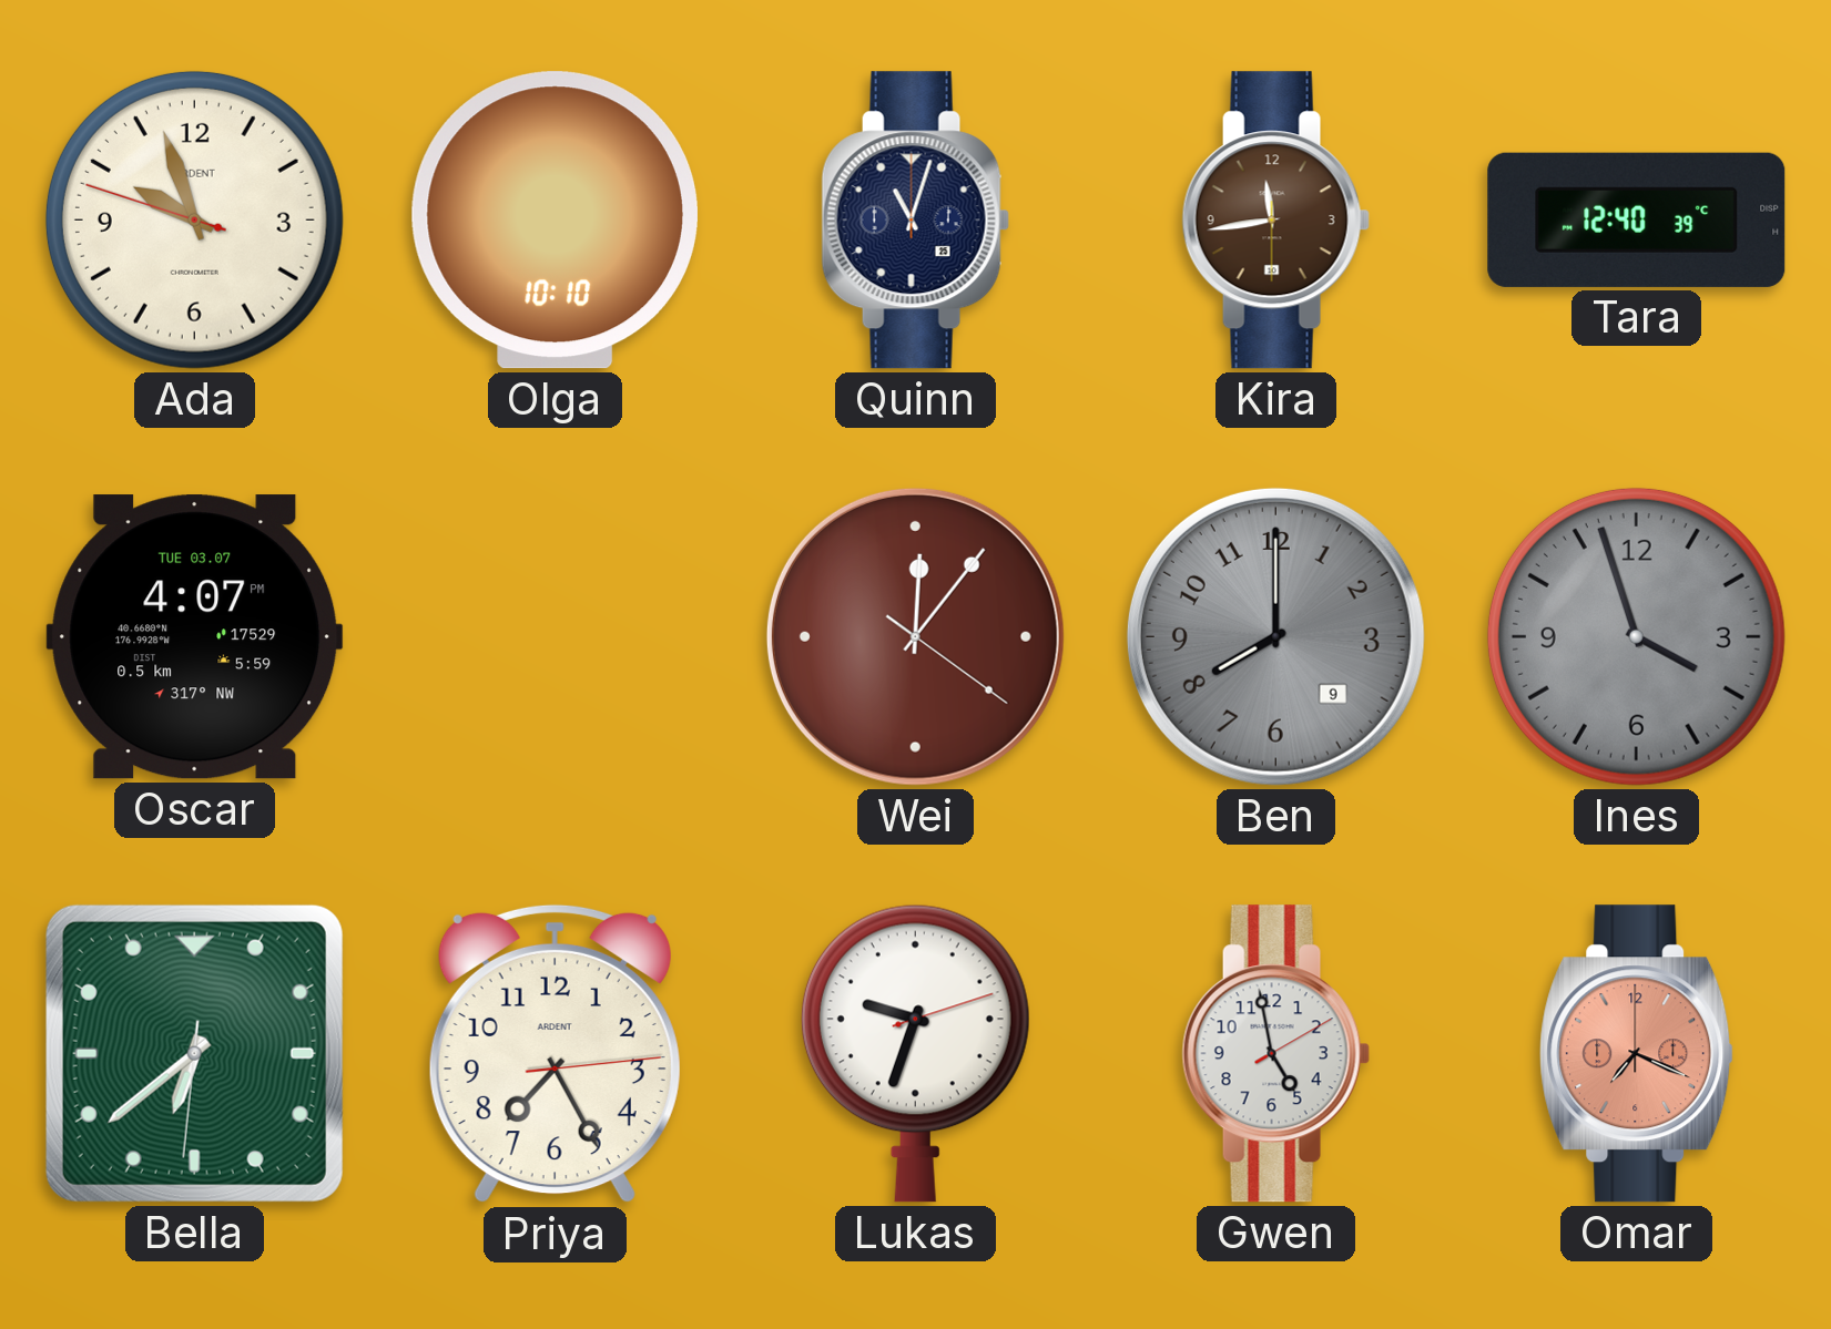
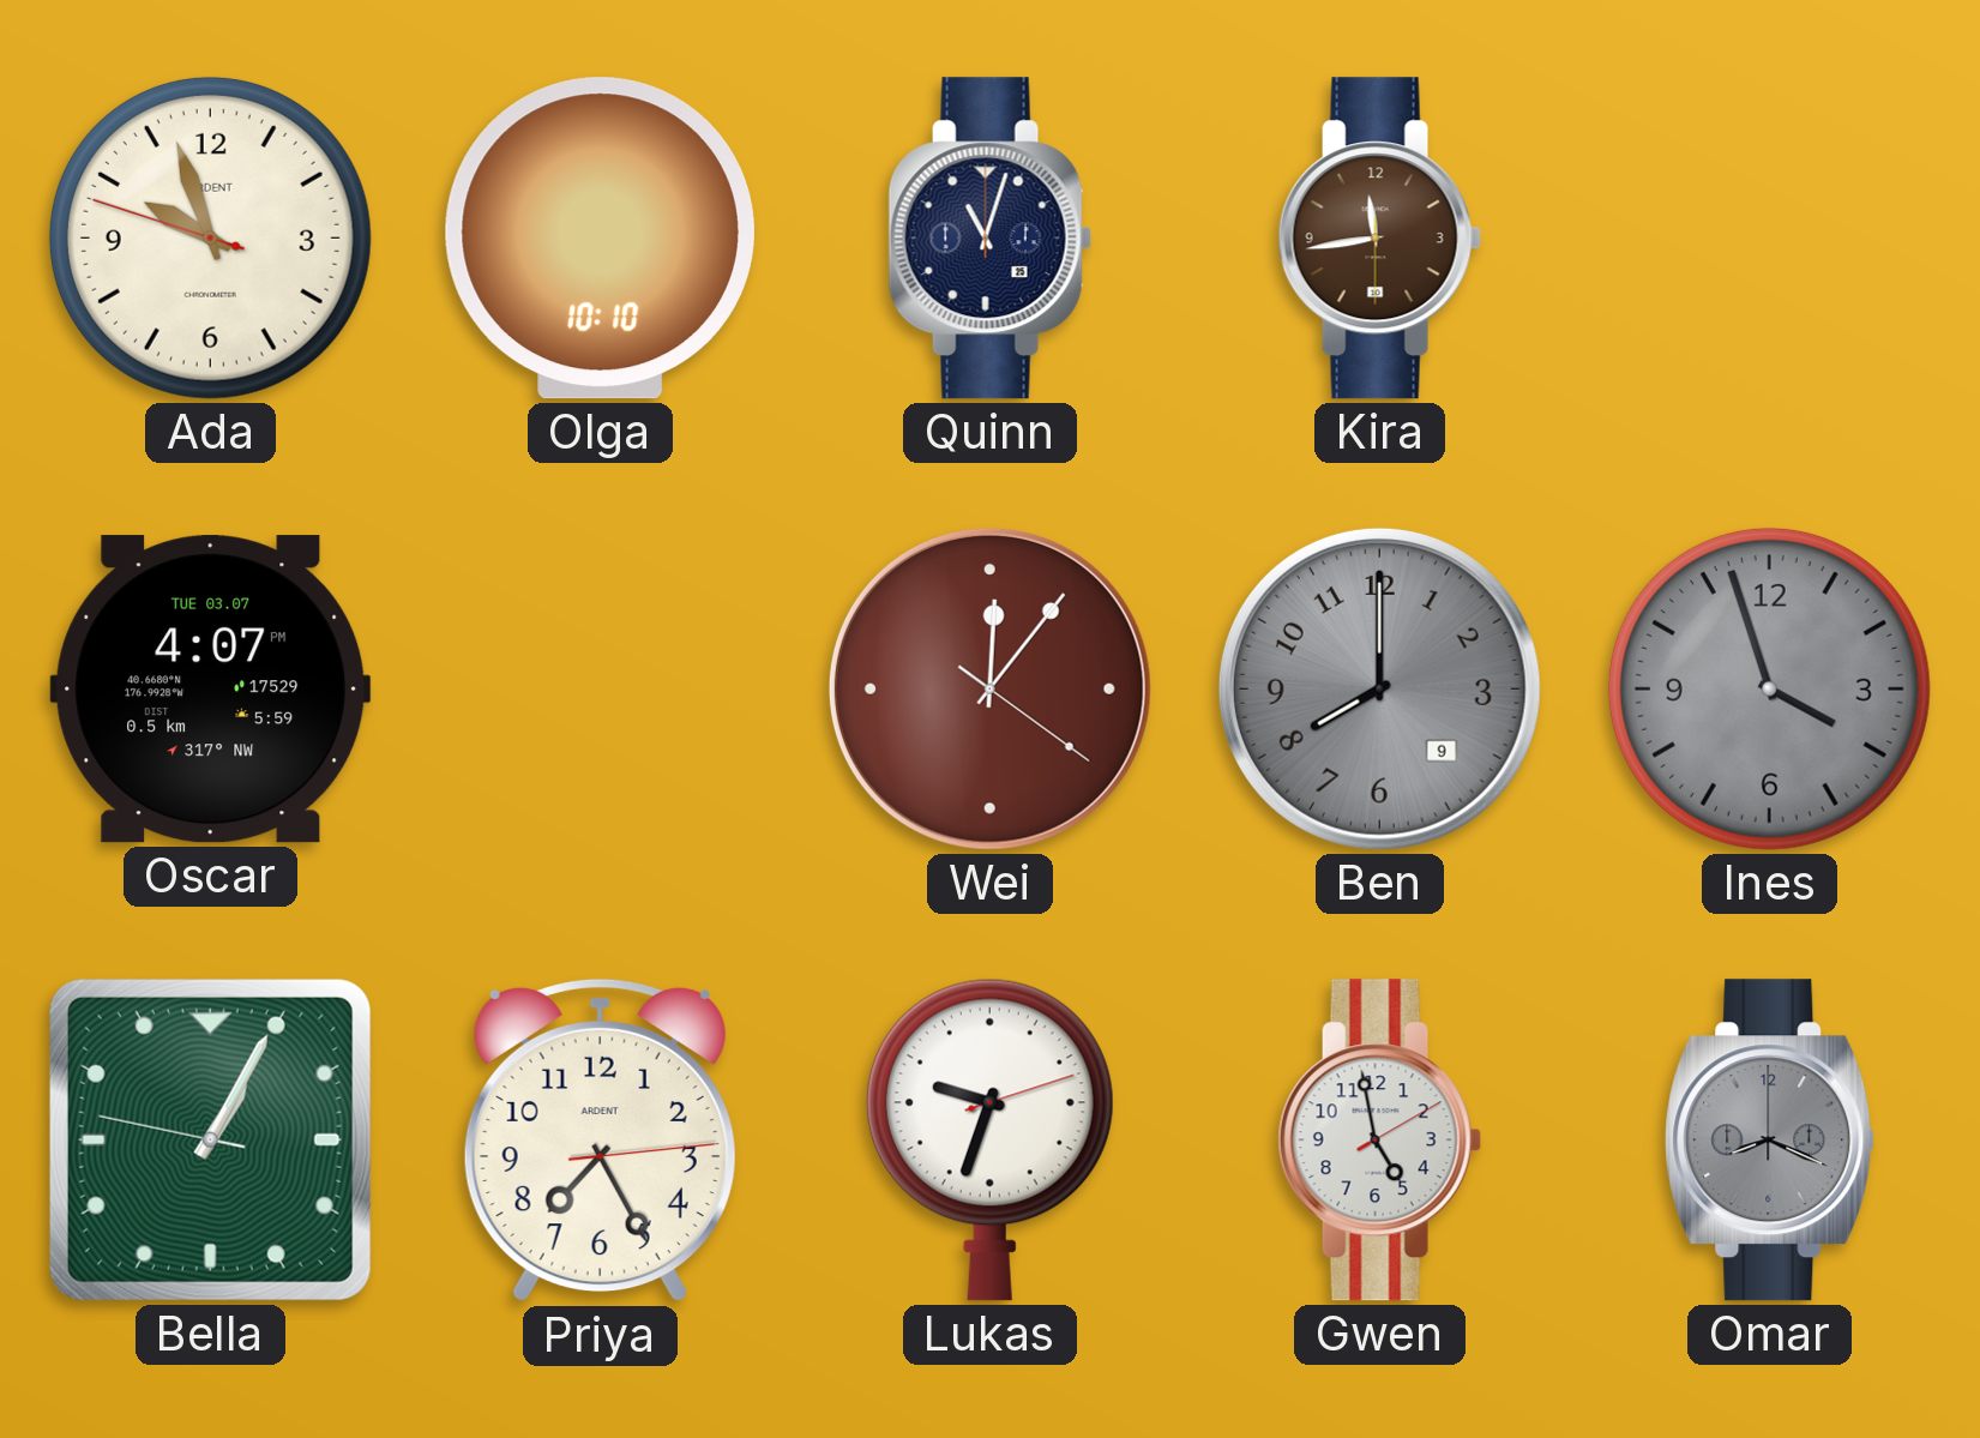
Tara: 12:40 -> none
Bella: 6:38 -> 1:04
Omar: 7:19 -> 8:19
Omar dial: salmon -> grey
